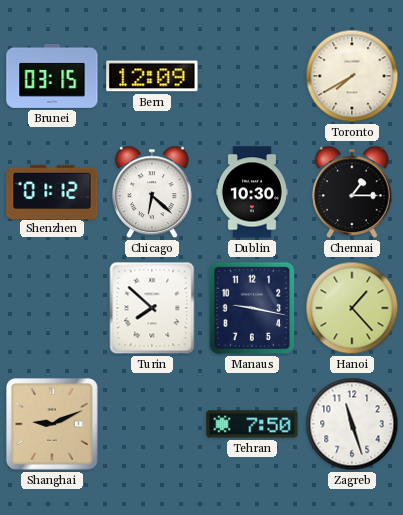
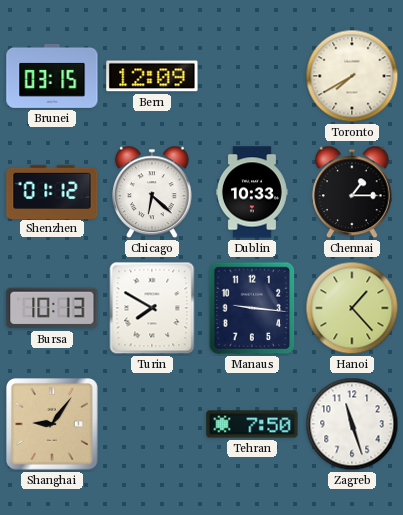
Dublin: 10:30 -> 10:33
Bursa: none -> 10:13
Turin: 7:52 -> 7:50
Manaus: 9:17 -> 9:16
Shanghai: 9:11 -> 9:06
